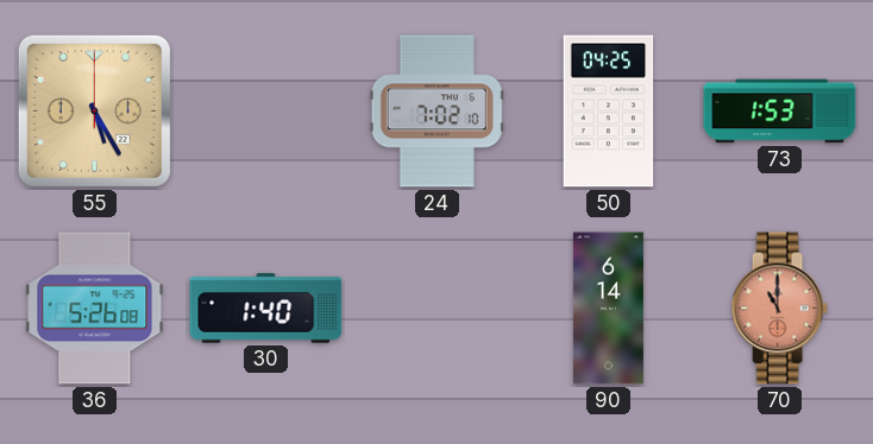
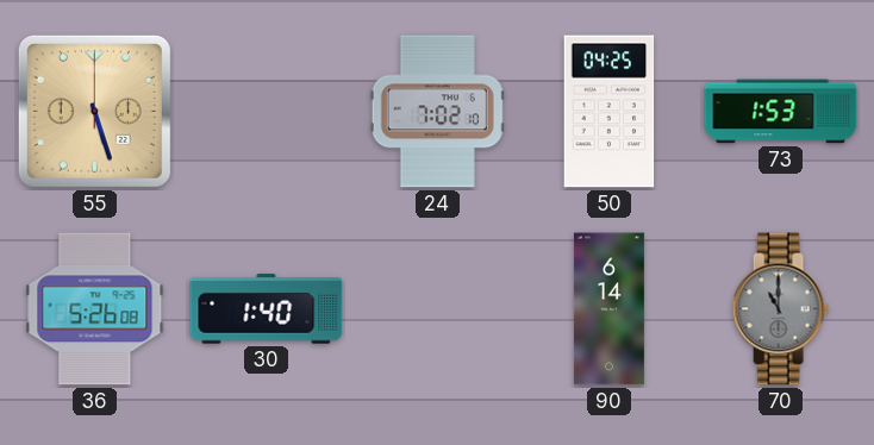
55: 5:25 -> 5:27
70 dial: salmon -> grey
